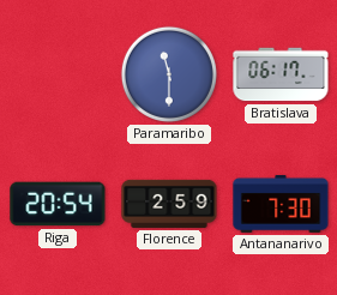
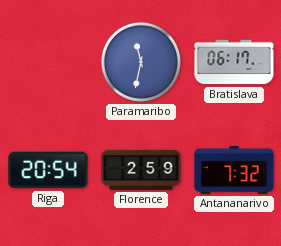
Paramaribo: 11:30 -> 11:32
Antananarivo: 7:30 -> 7:32
